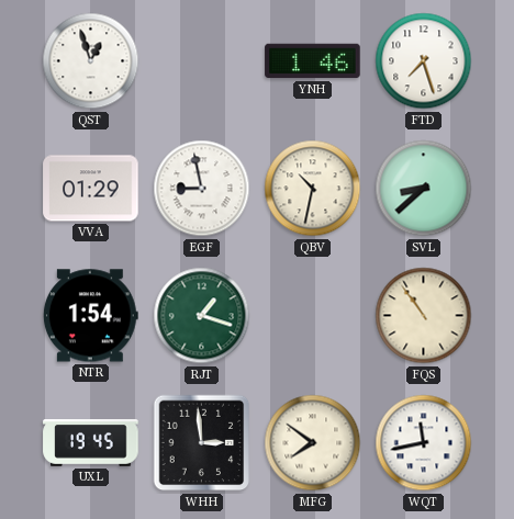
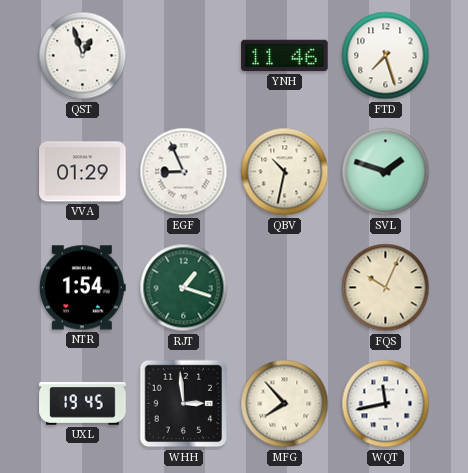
YNH: 1:46 -> 11:46
EGF: 8:58 -> 8:56
SVL: 8:38 -> 1:48
FQS: 10:54 -> 10:04
MFG: 7:51 -> 7:53
